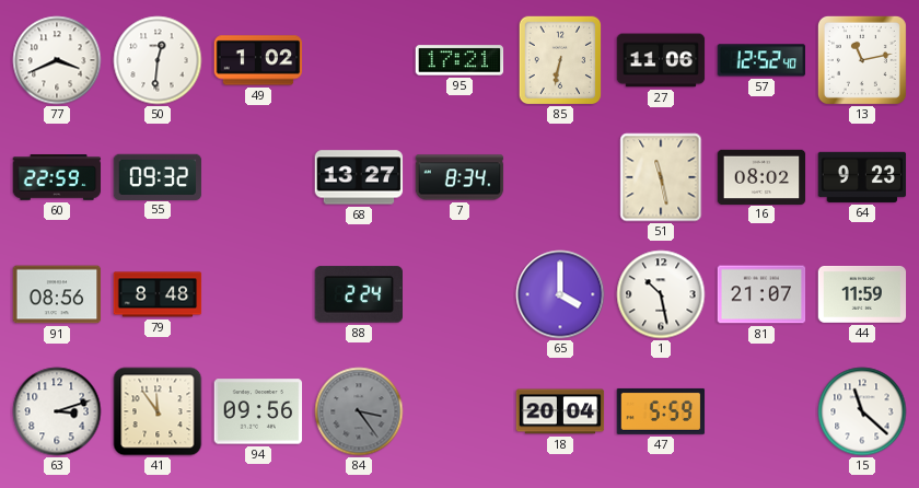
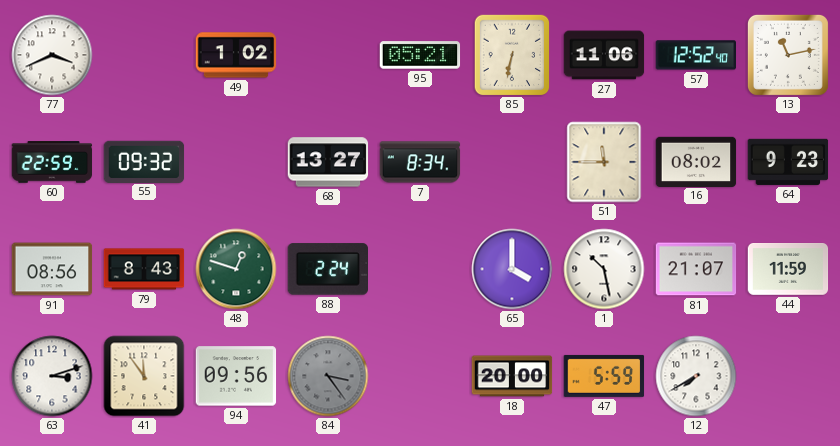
50: 12:31 -> none
95: 17:21 -> 05:21
51: 11:28 -> 11:45
79: 8:48 -> 8:43
48: none -> 12:48
18: 20:04 -> 20:00
12: none -> 7:40
15: 11:22 -> none
